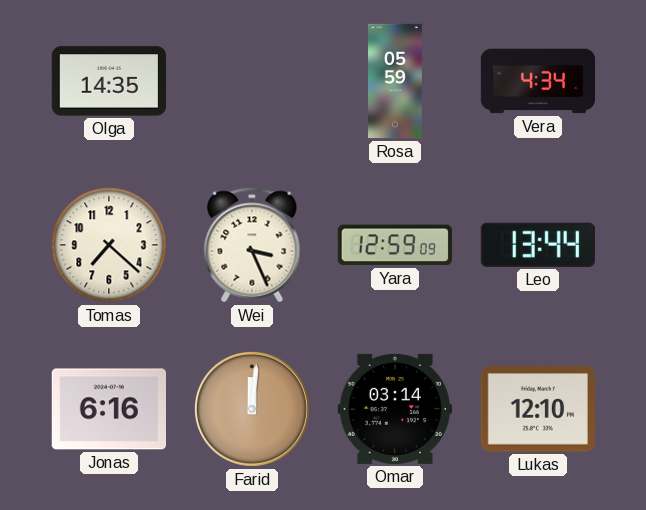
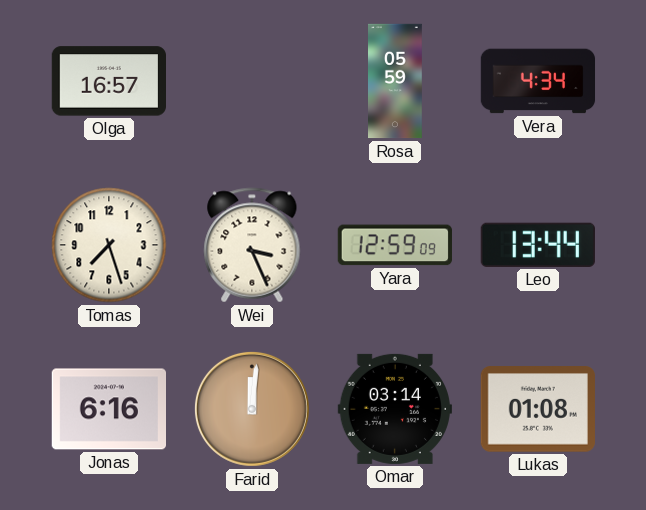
Olga: 14:35 -> 16:57
Tomas: 7:22 -> 7:27
Lukas: 12:10 -> 01:08
